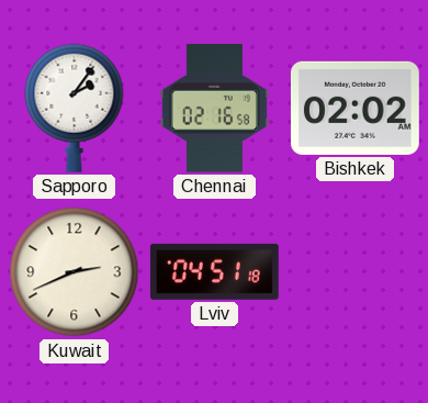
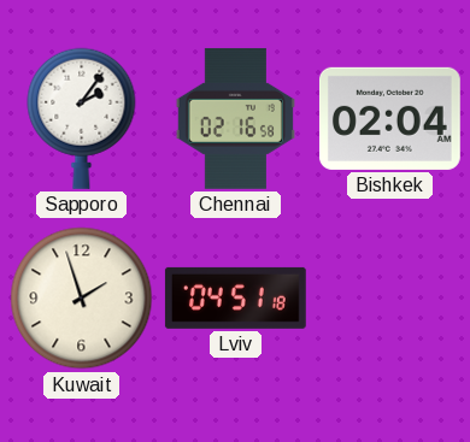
Bishkek: 02:02 -> 02:04
Kuwait: 2:41 -> 1:57
